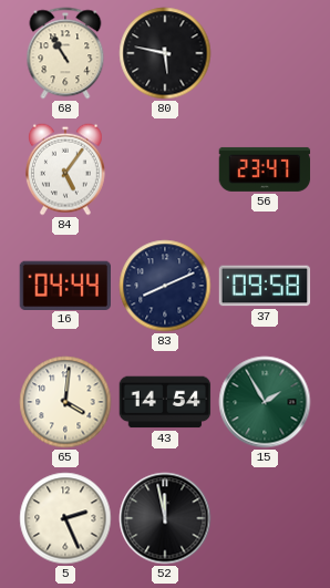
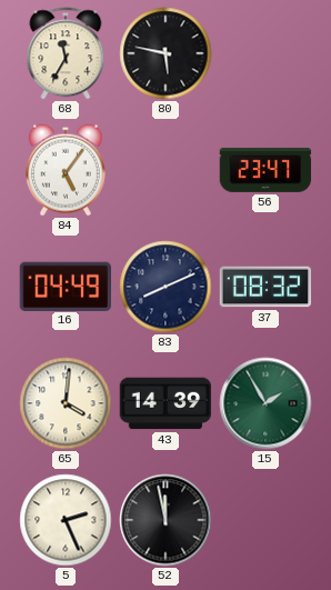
68: 10:55 -> 11:35
16: 04:44 -> 04:49
37: 09:58 -> 08:32
43: 14:54 -> 14:39
